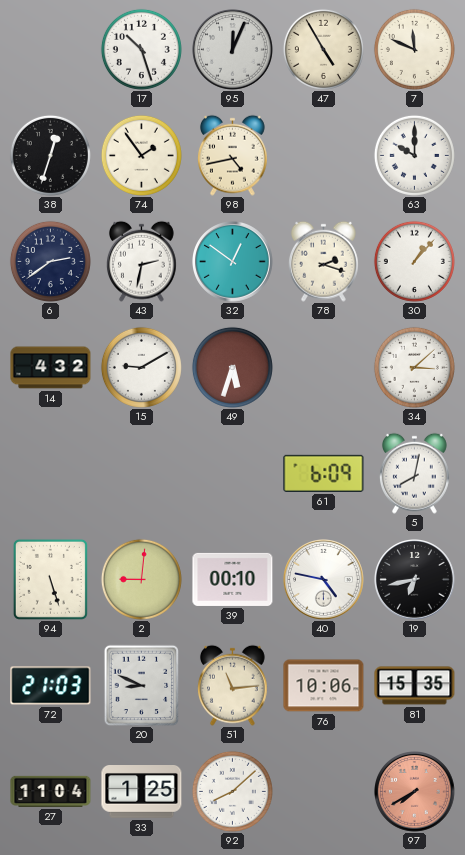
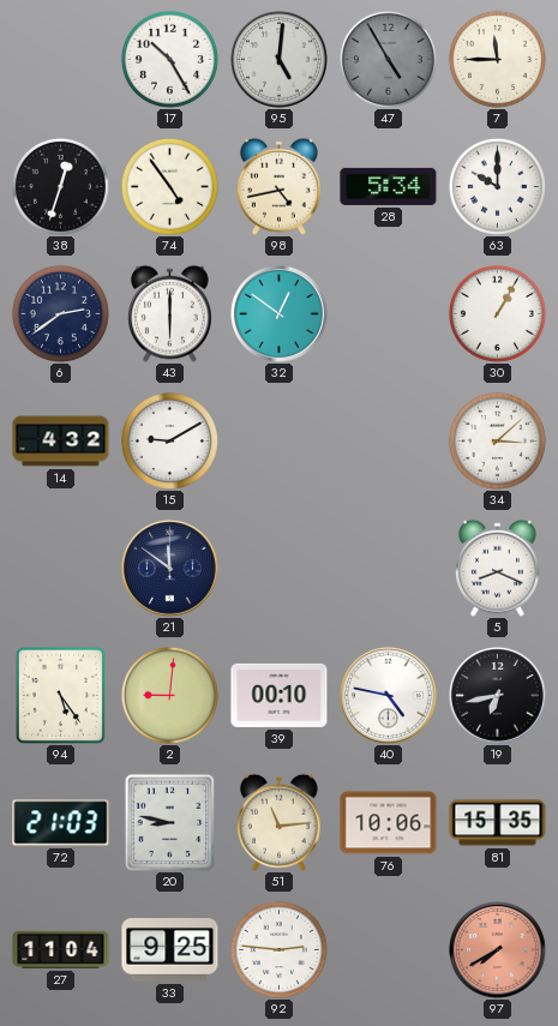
17: 10:27 -> 10:25
95: 12:04 -> 5:01
47 dial: cream -> grey
7: 11:49 -> 11:45
74: 1:54 -> 4:54
28: none -> 5:34
43: 2:32 -> 6:00
78: 2:18 -> none
30: 1:07 -> 1:05
49: 5:33 -> none
21: none -> 11:51
61: 6:09 -> none
5: 8:02 -> 8:19
94: 5:27 -> 5:24
20: 8:49 -> 8:47
33: 1:25 -> 9:25
92: 8:08 -> 2:46
